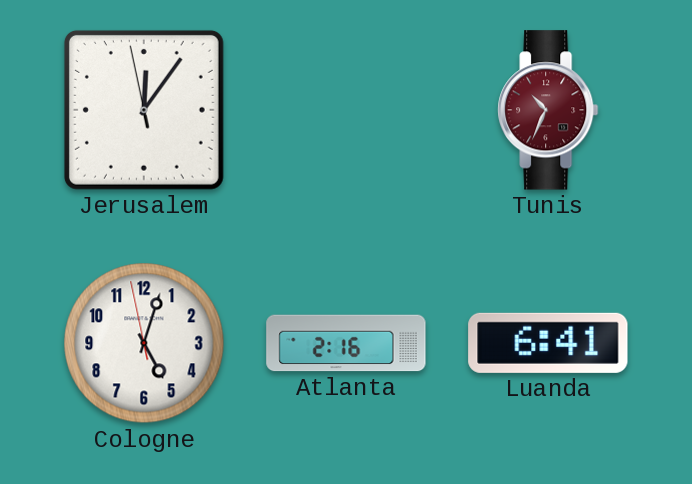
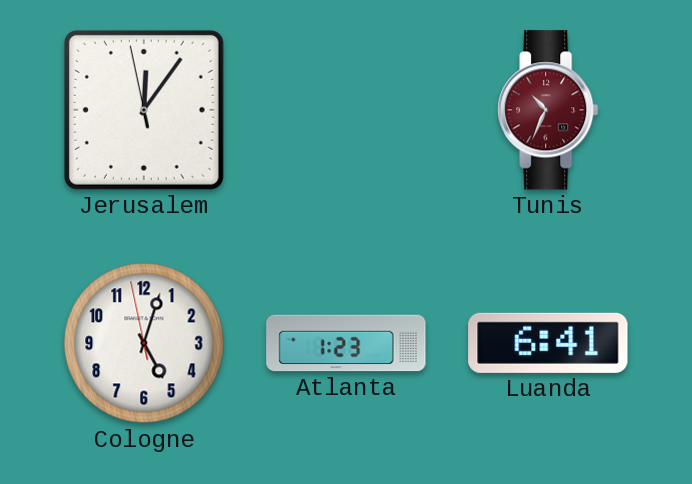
Atlanta: 2:16 -> 1:23
